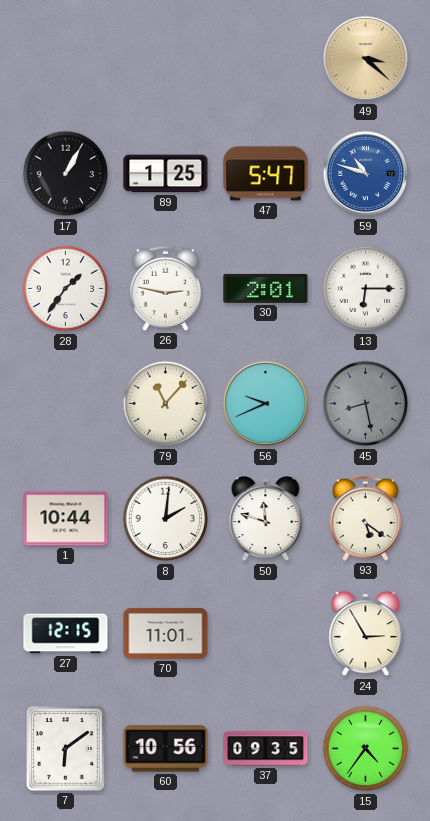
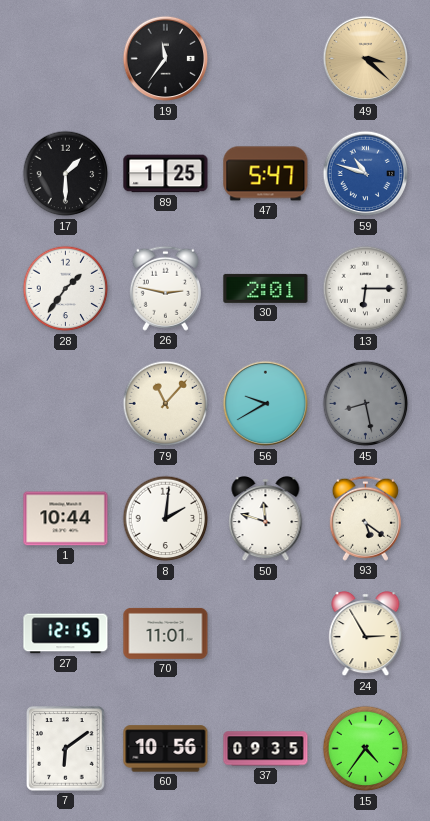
19: none -> 11:36
17: 1:05 -> 1:30
56: 9:41 -> 9:40
